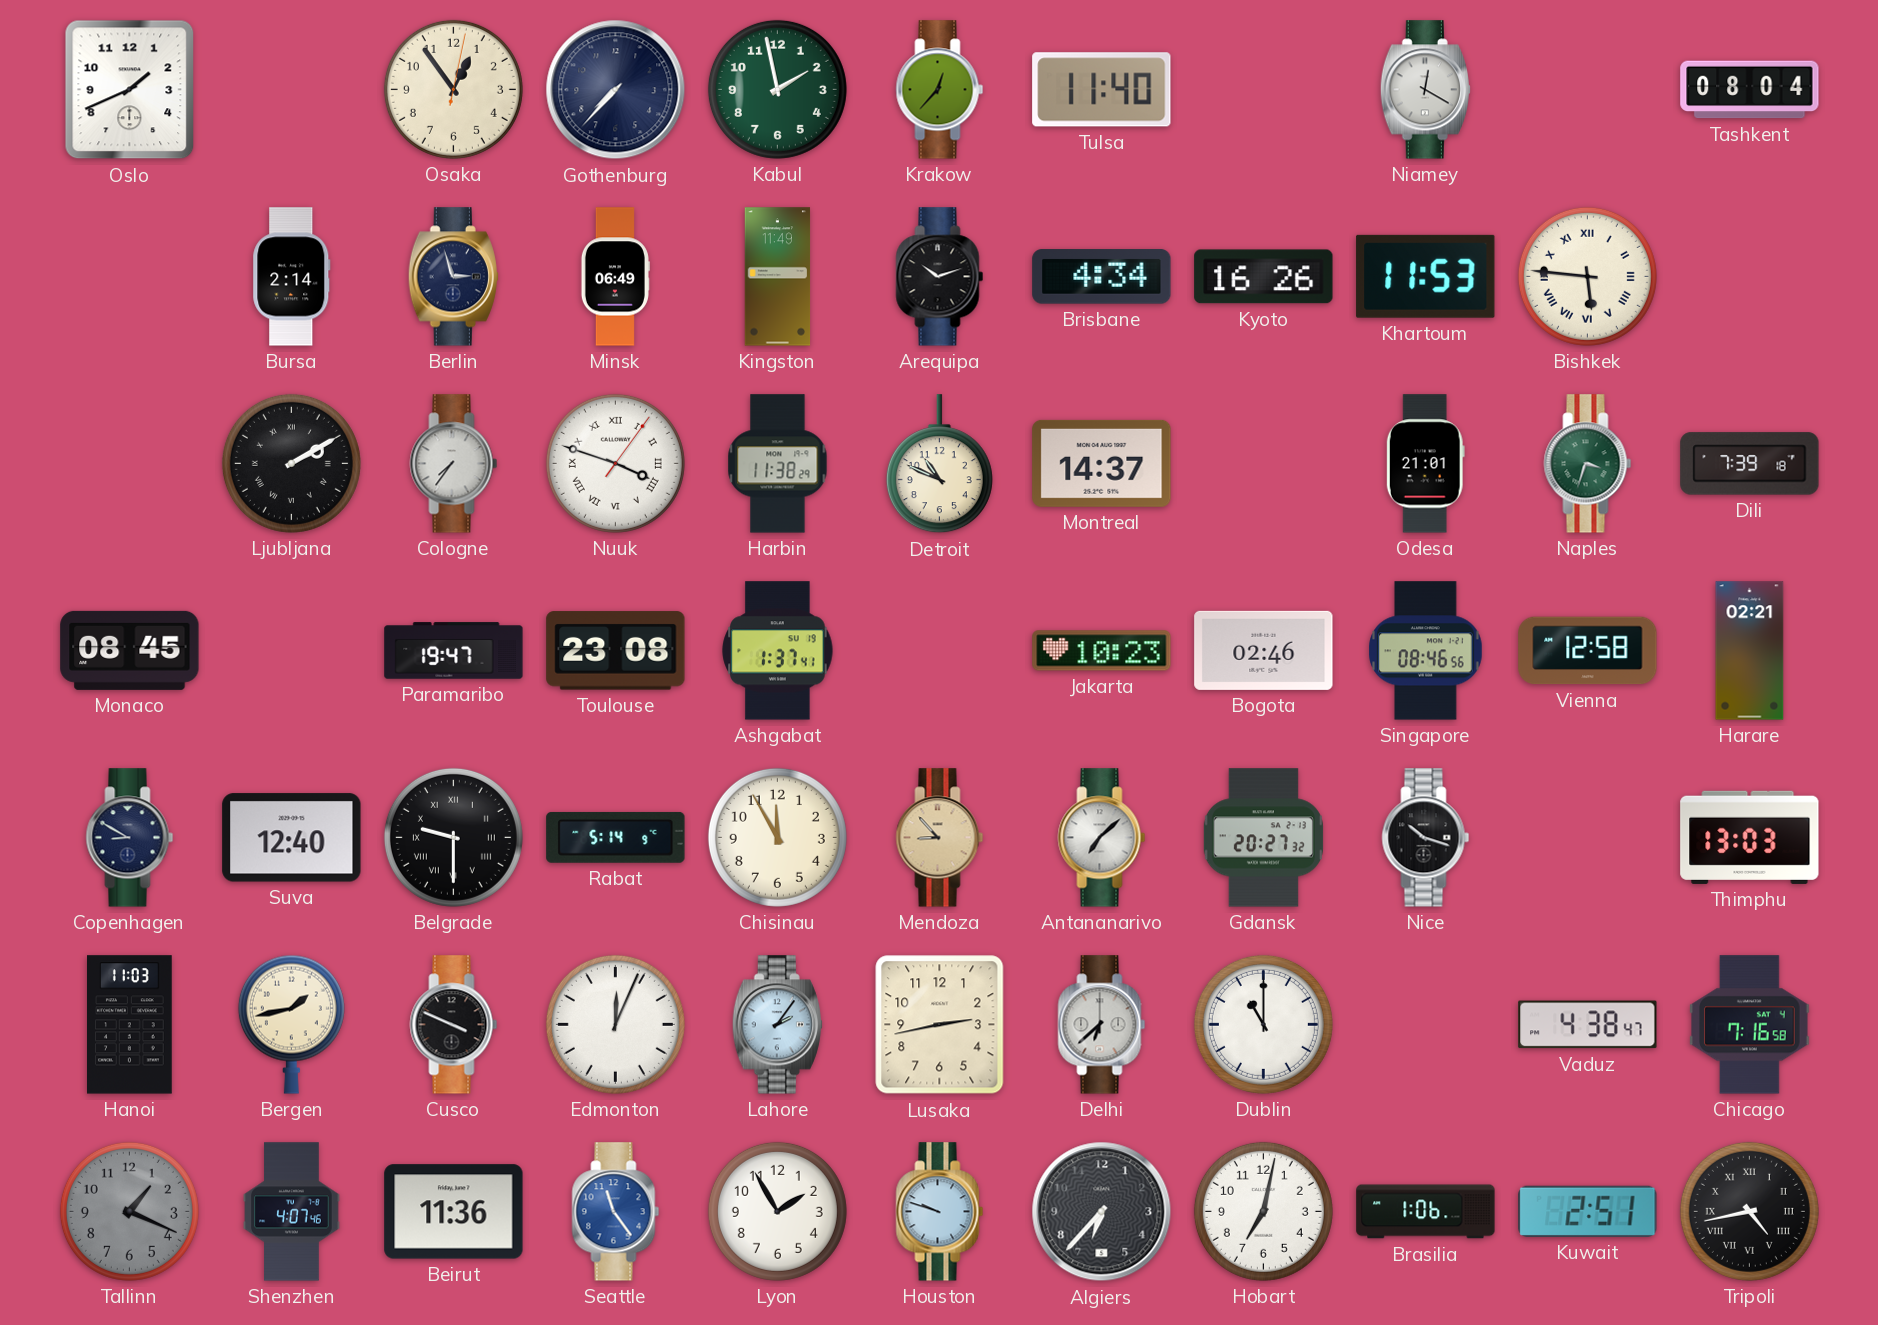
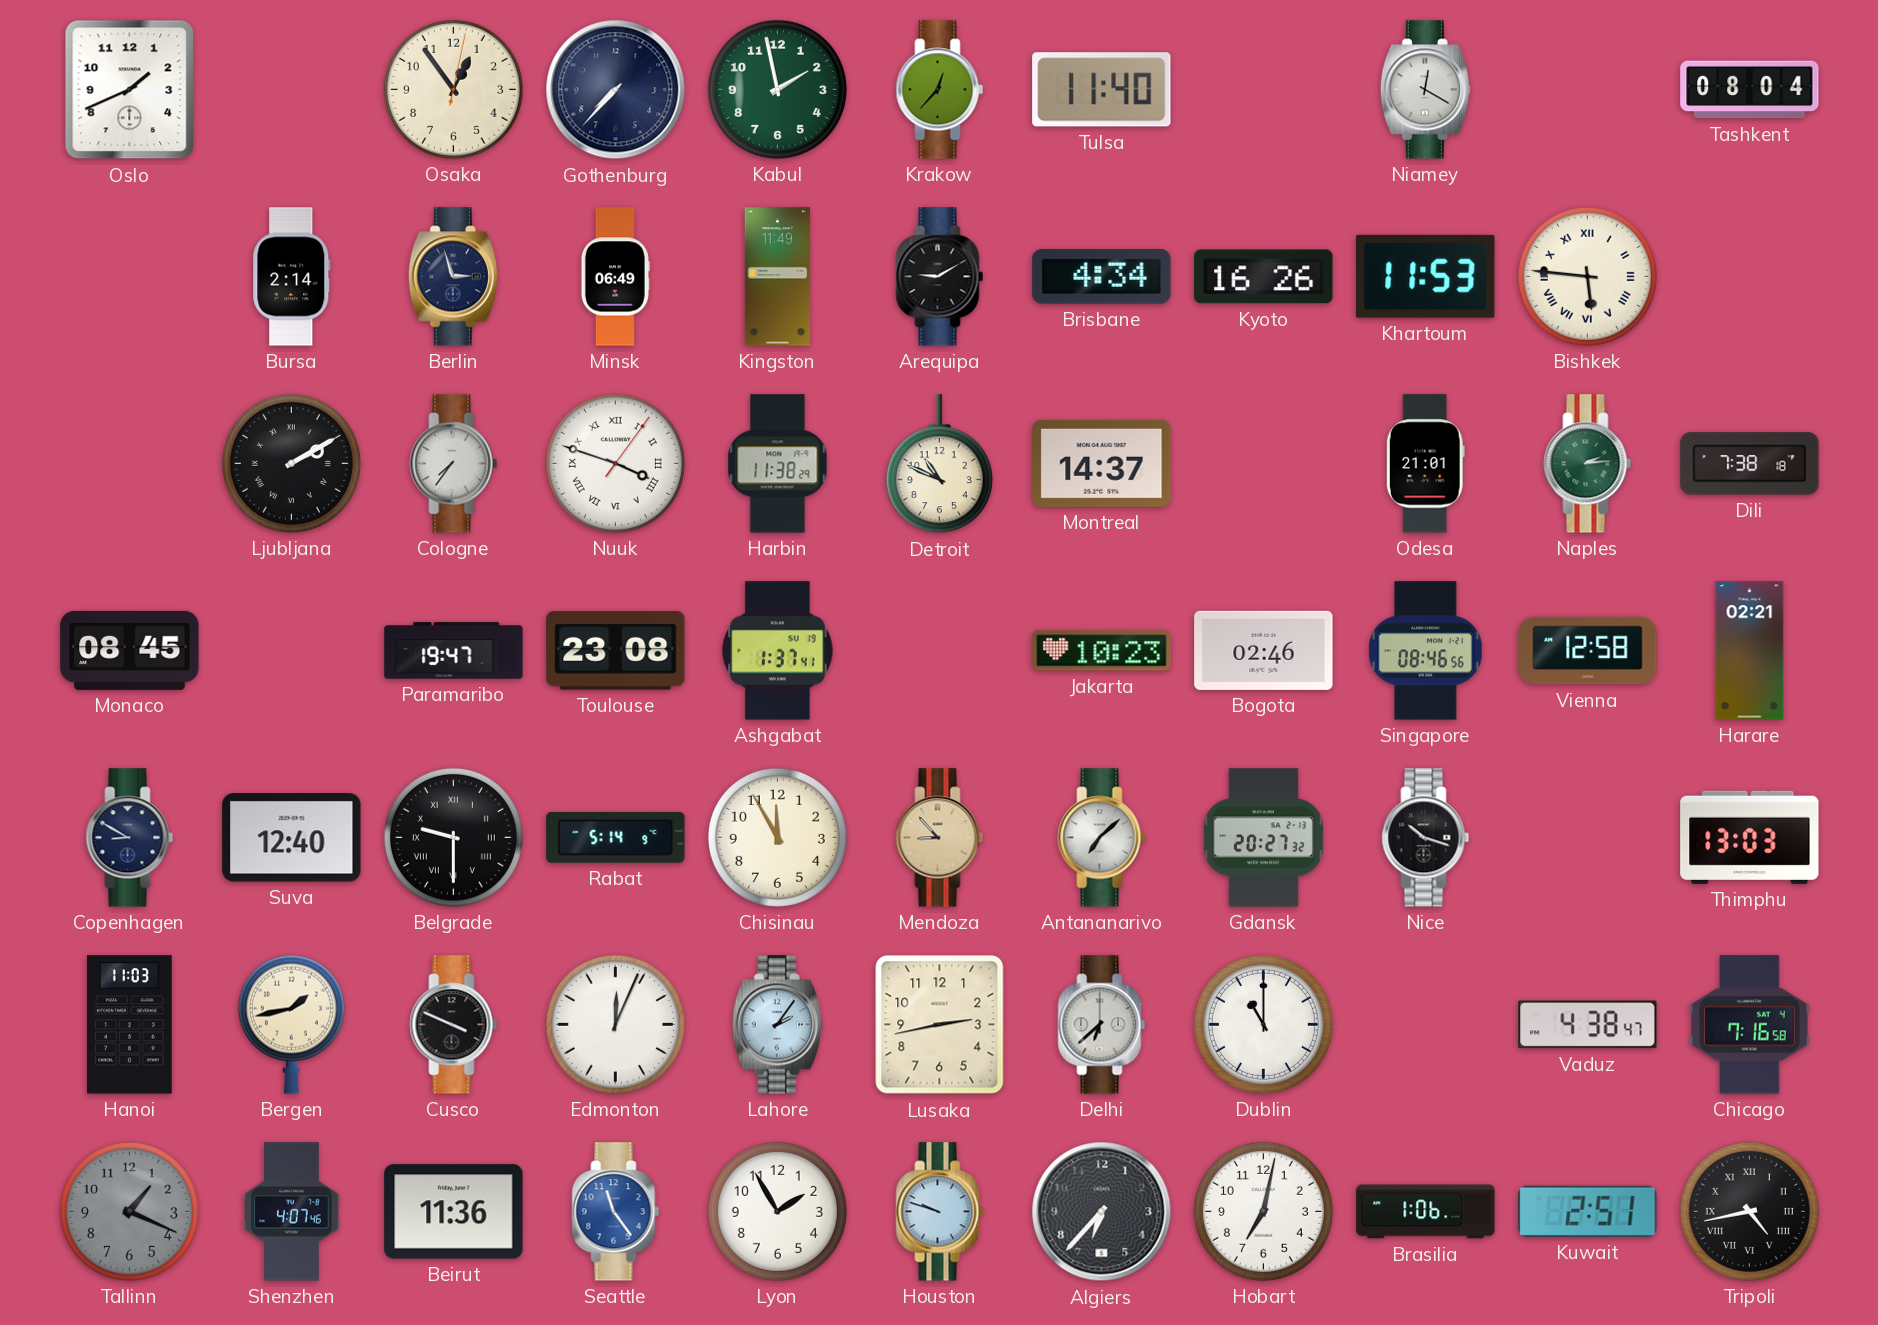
Arequipa: 10:12 -> 9:10
Naples: 3:33 -> 2:14
Dili: 7:39 -> 7:38
